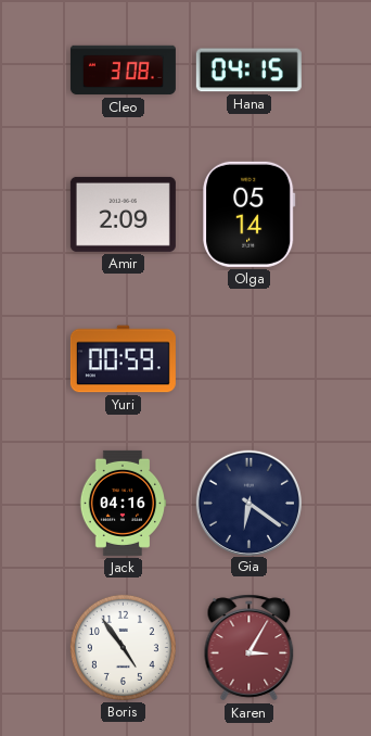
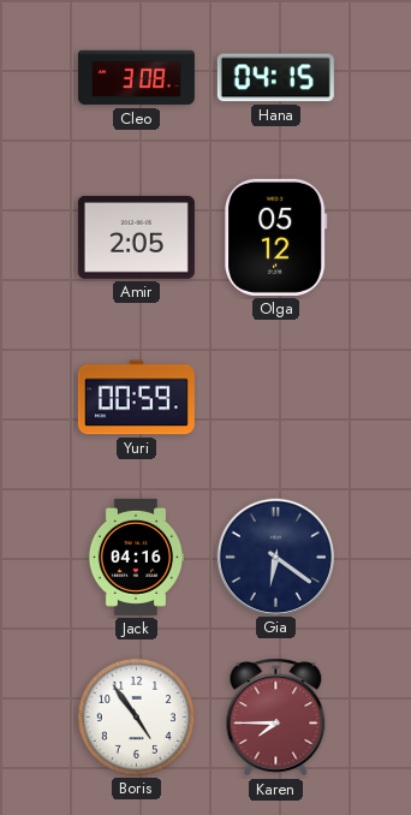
Amir: 2:09 -> 2:05
Olga: 05:14 -> 05:12
Karen: 3:05 -> 7:45
